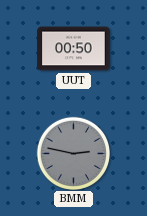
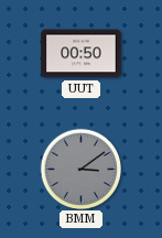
BMM: 2:47 -> 3:09
